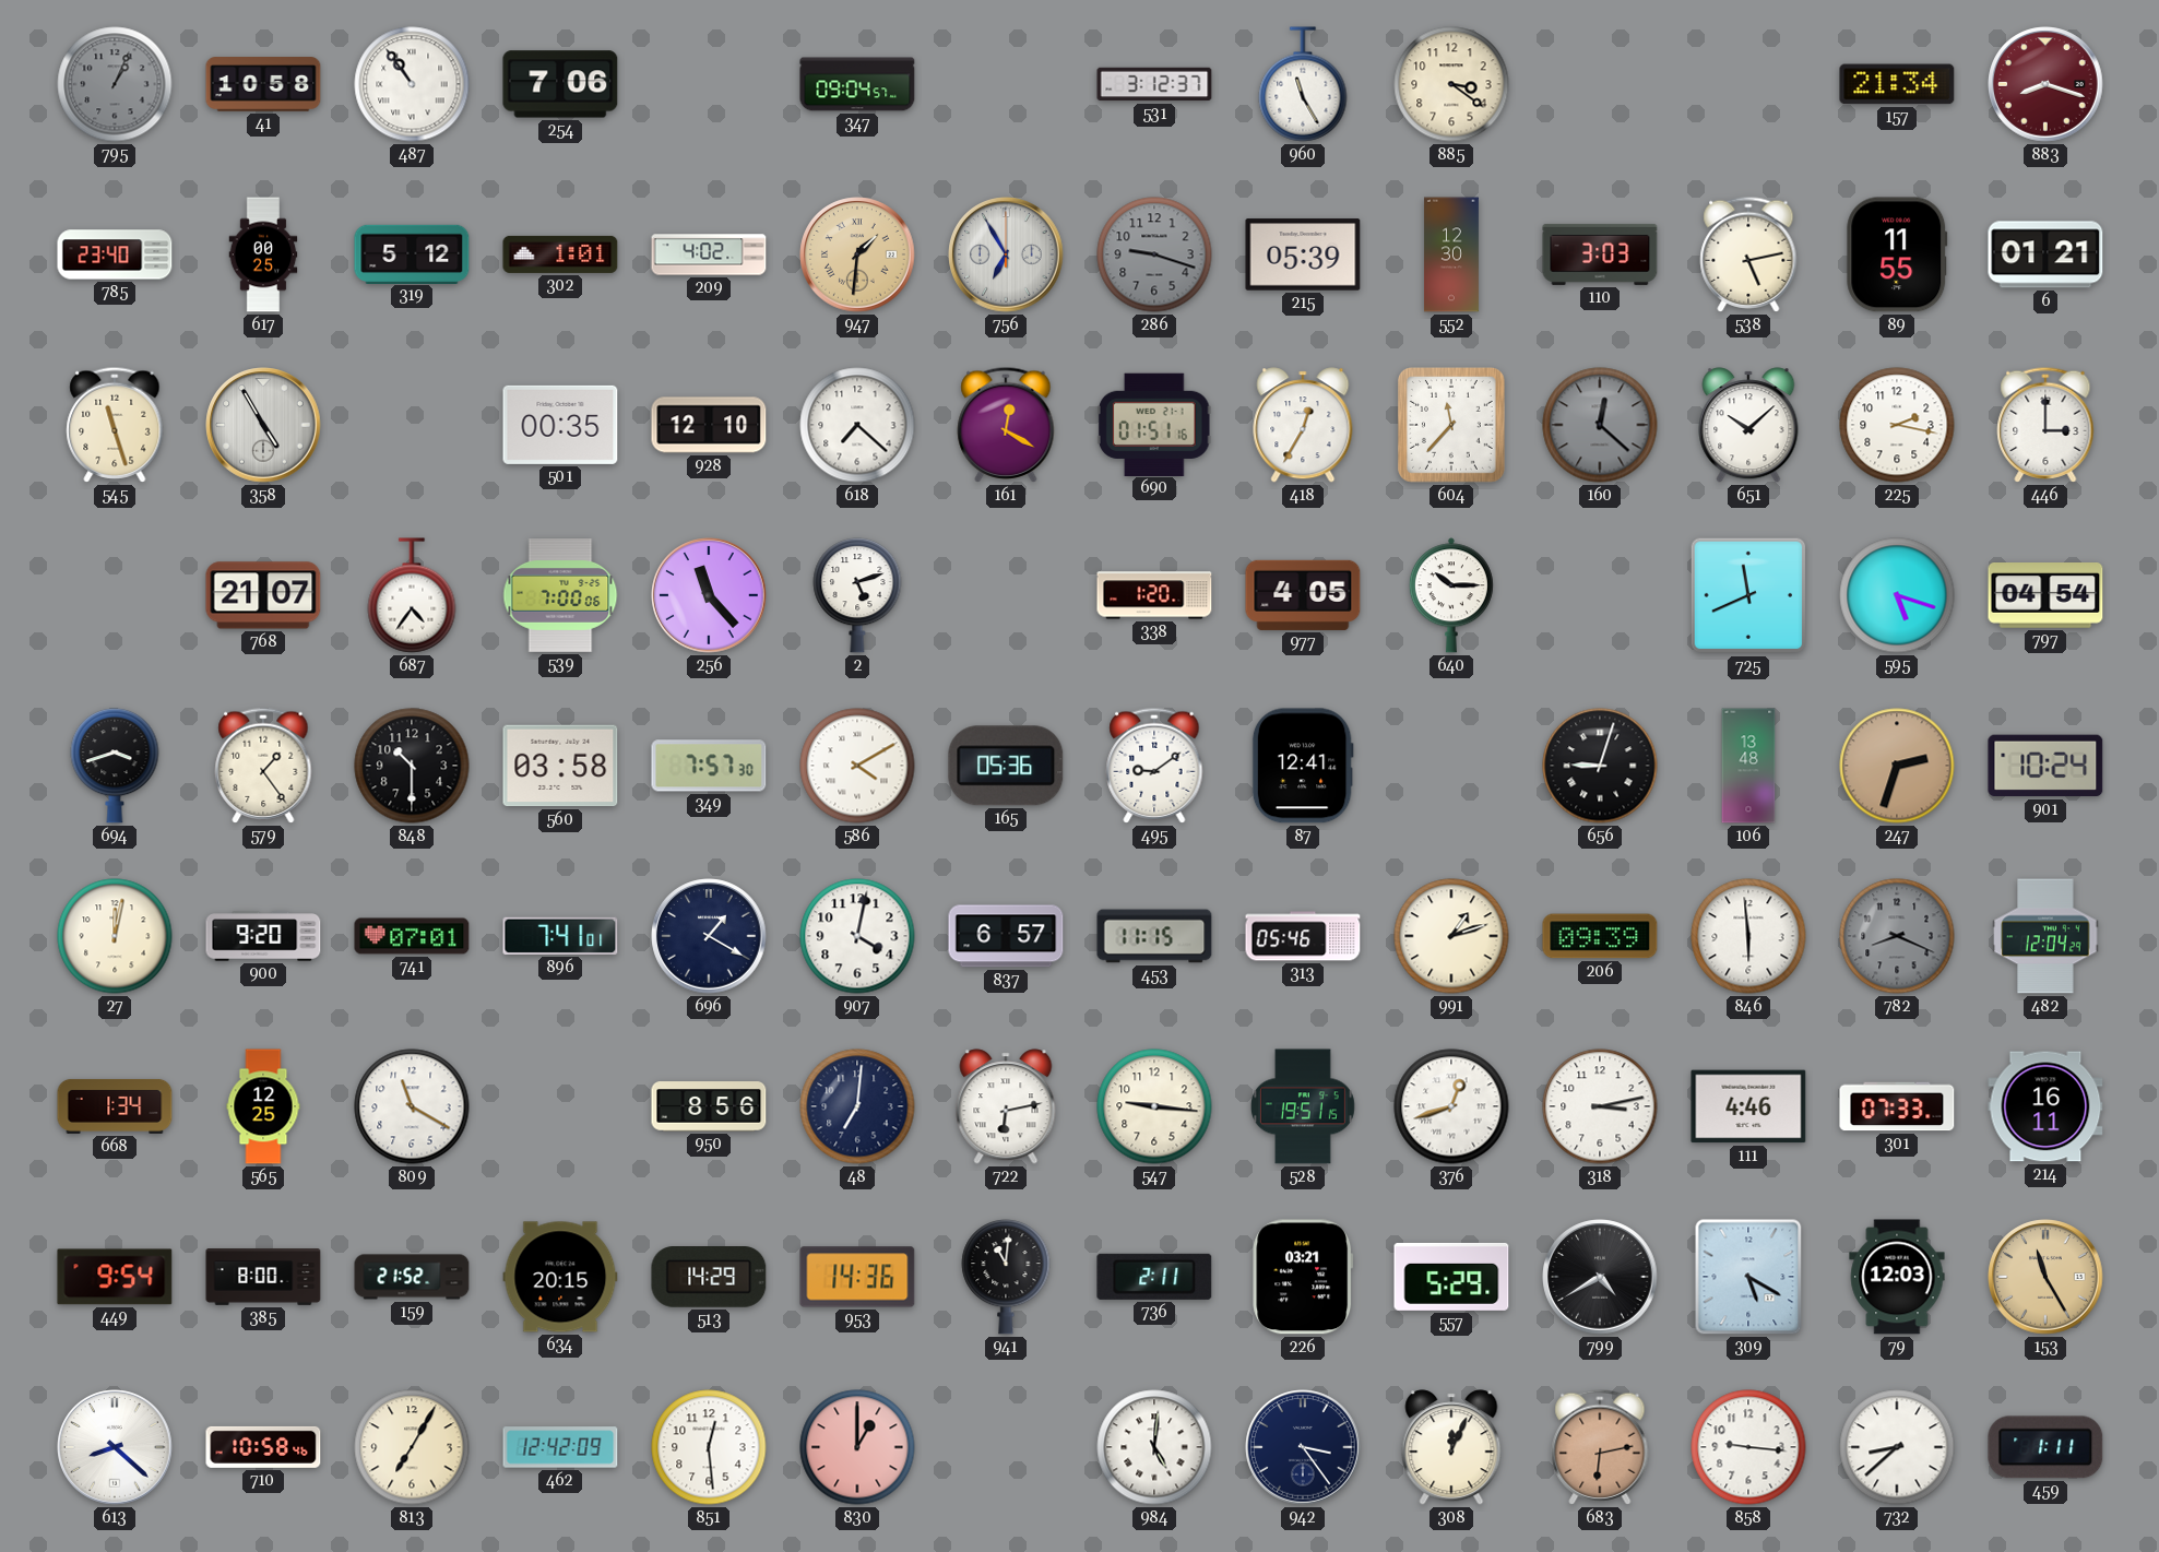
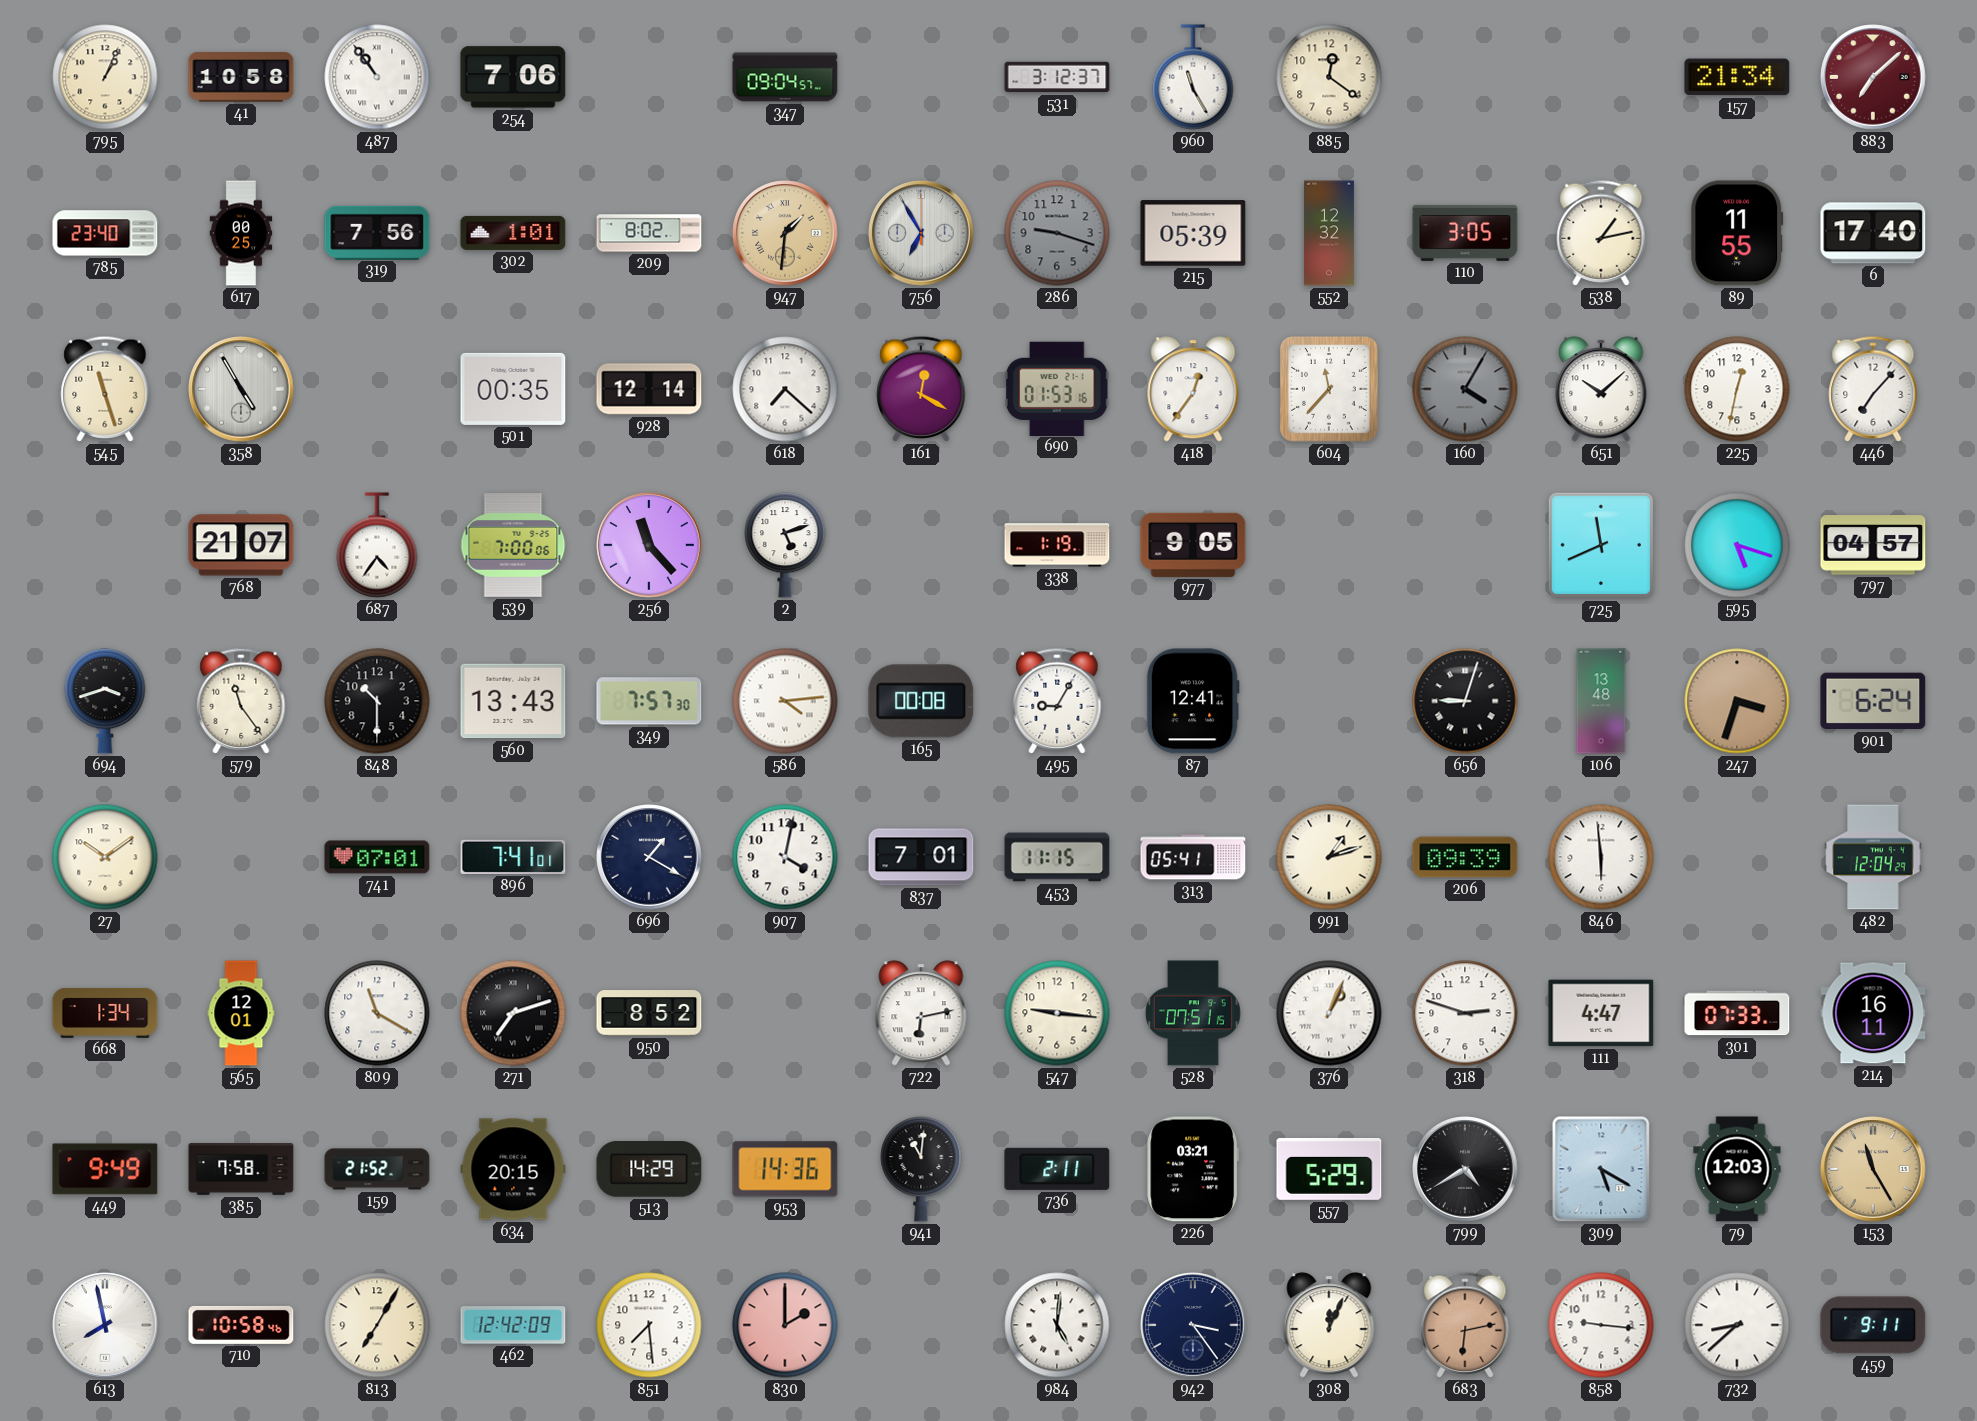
795 dial: grey -> cream
885: 3:21 -> 12:21
883: 8:18 -> 7:08
319: 5:12 -> 7:56
209: 4:02 -> 8:02
552: 12:30 -> 12:32
110: 3:03 -> 3:05
538: 5:13 -> 1:13
6: 01:21 -> 17:40
928: 12:10 -> 12:14
690: 01:51 -> 01:53
418: 12:35 -> 12:36
160: 12:22 -> 4:05
225: 2:17 -> 12:32
446: 3:00 -> 7:07
338: 1:20 -> 1:19
977: 4:05 -> 9:05
640: 10:15 -> none
797: 04:54 -> 04:57
579: 1:24 -> 11:24
560: 03:58 -> 13:43
586: 4:10 -> 4:14
165: 05:36 -> 00:08
495: 9:09 -> 9:05
247: 2:33 -> 3:33
901: 10:24 -> 6:24
27: 12:02 -> 10:09
900: 9:20 -> none
837: 6:57 -> 7:01
313: 05:46 -> 05:41
782: 8:19 -> none
565: 12:25 -> 12:01
271: none -> 7:12
950: 8:56 -> 8:52
48: 7:01 -> none
528: 19:51 -> 07:51
376: 12:42 -> 1:04
318: 3:13 -> 2:48
111: 4:46 -> 4:47
449: 9:54 -> 9:49
385: 8:00 -> 7:58
613: 8:22 -> 7:58
851: 12:29 -> 7:29
830: 1:00 -> 2:00
459: 1:11 -> 9:11
